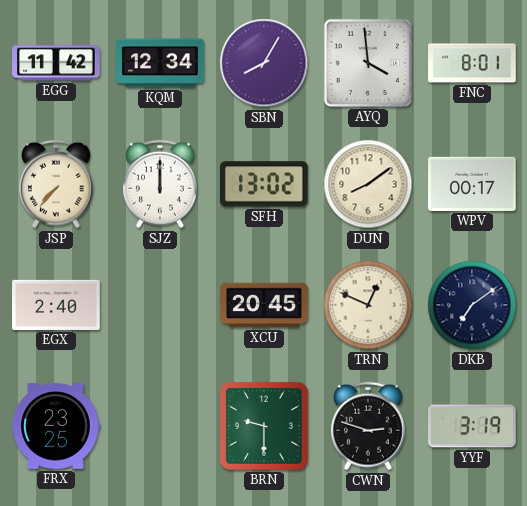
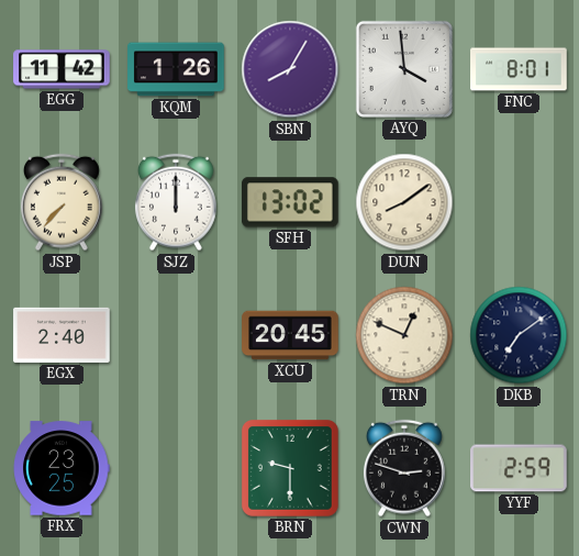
KQM: 12:34 -> 1:26
WPV: 00:17 -> none
YYF: 3:19 -> 2:59
